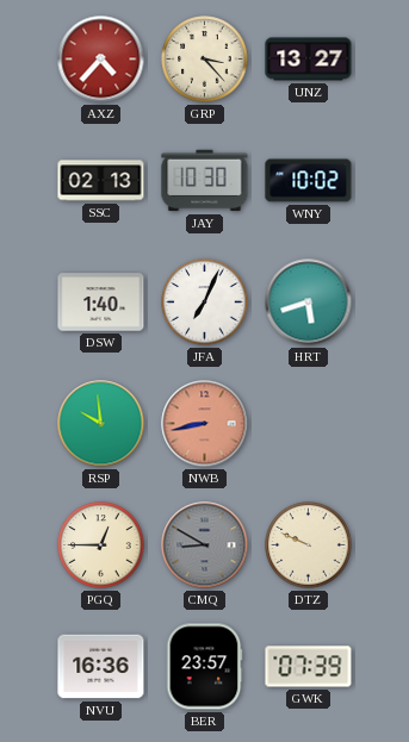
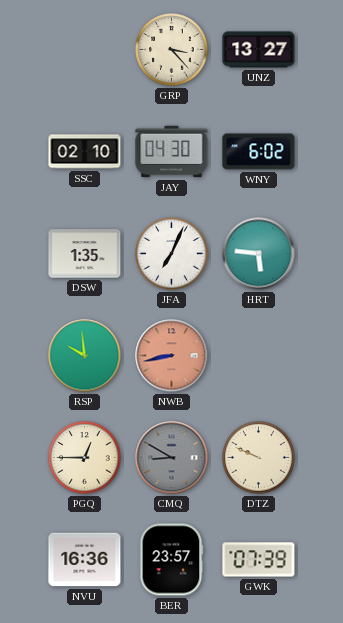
AXZ: 4:37 -> none
SSC: 02:13 -> 02:10
JAY: 10:30 -> 04:30
WNY: 10:02 -> 6:02
DSW: 1:40 -> 1:35
HRT: 5:42 -> 5:46
